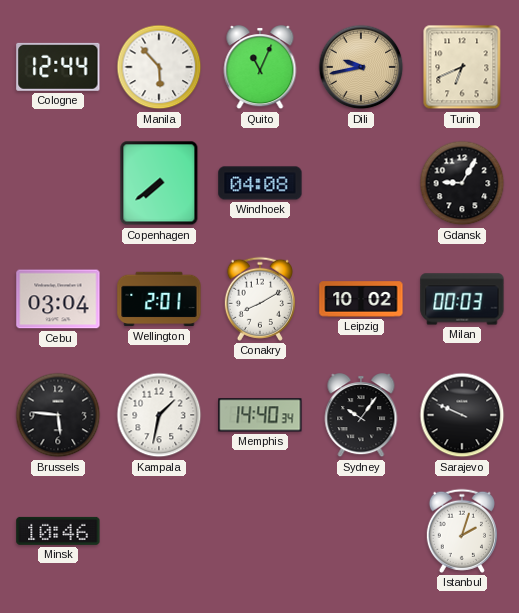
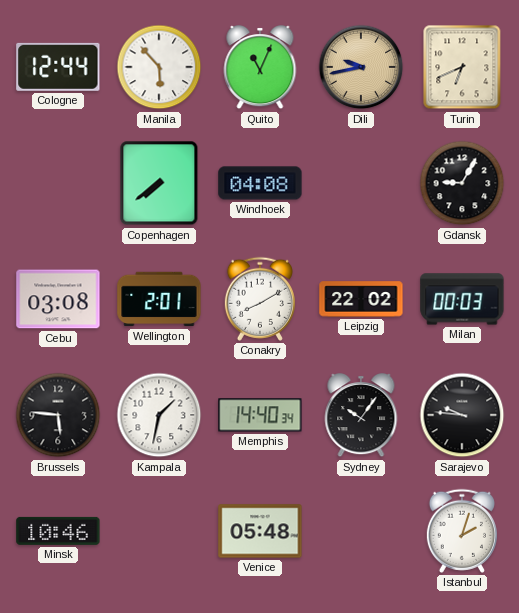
Cebu: 03:04 -> 03:08
Leipzig: 10:02 -> 22:02
Sarajevo: 9:49 -> 9:46
Venice: none -> 05:48
